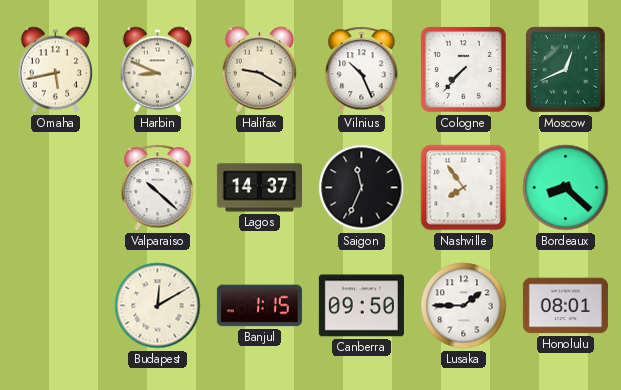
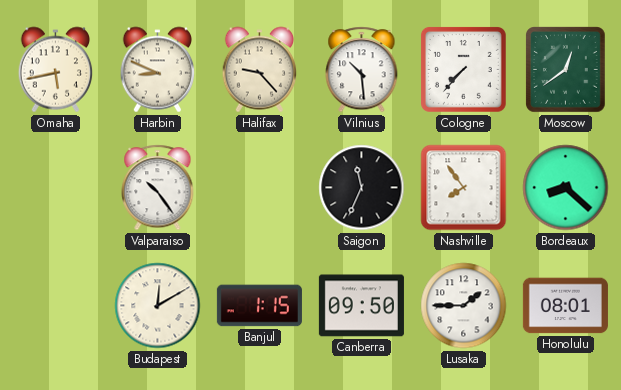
Halifax: 9:20 -> 9:23
Vilnius: 10:26 -> 10:29
Moscow: 12:41 -> 12:39
Valparaiso: 10:22 -> 10:24
Lagos: 14:37 -> none
